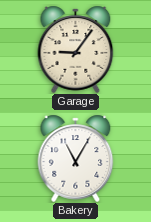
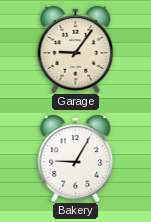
Bakery: 11:05 -> 9:05
